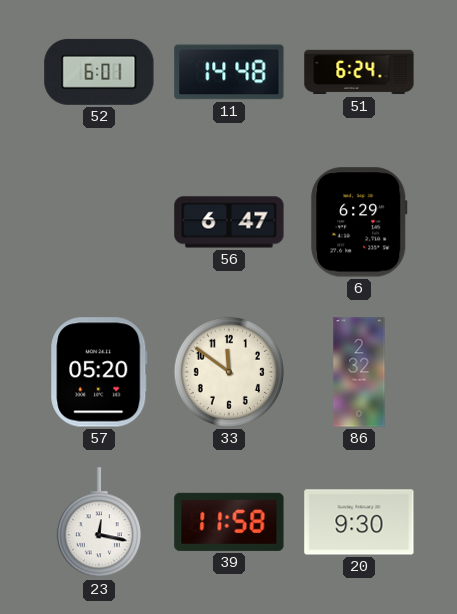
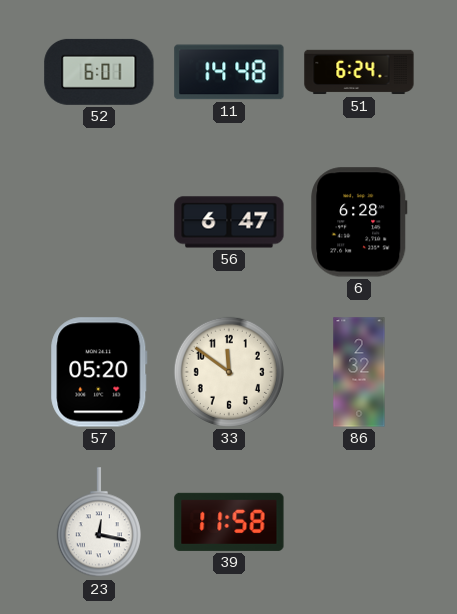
6: 6:29 -> 6:28
20: 9:30 -> none
